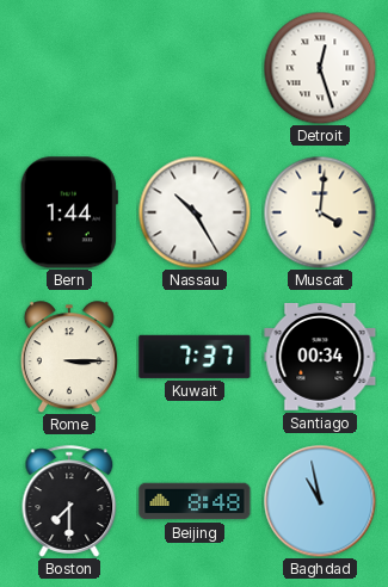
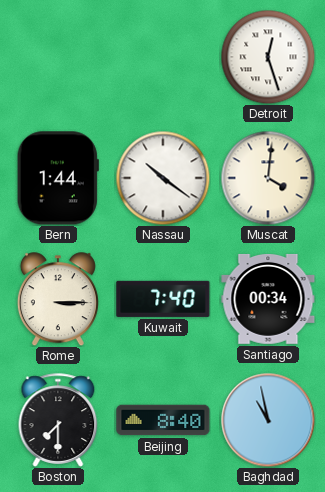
Nassau: 10:25 -> 10:21
Kuwait: 7:37 -> 7:40
Beijing: 8:48 -> 8:40
